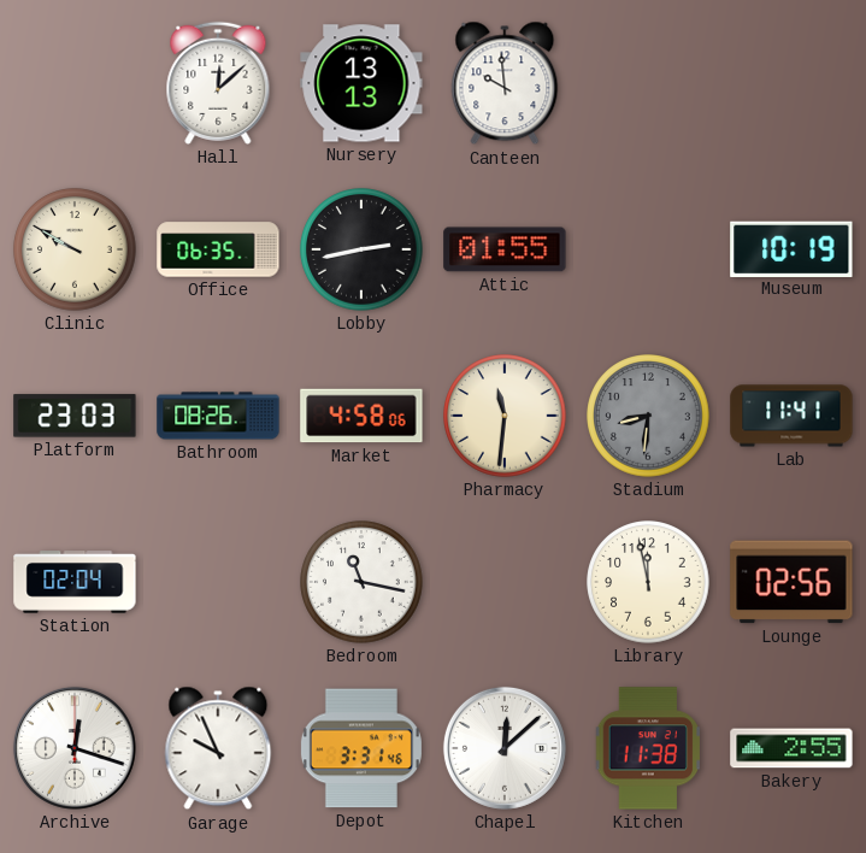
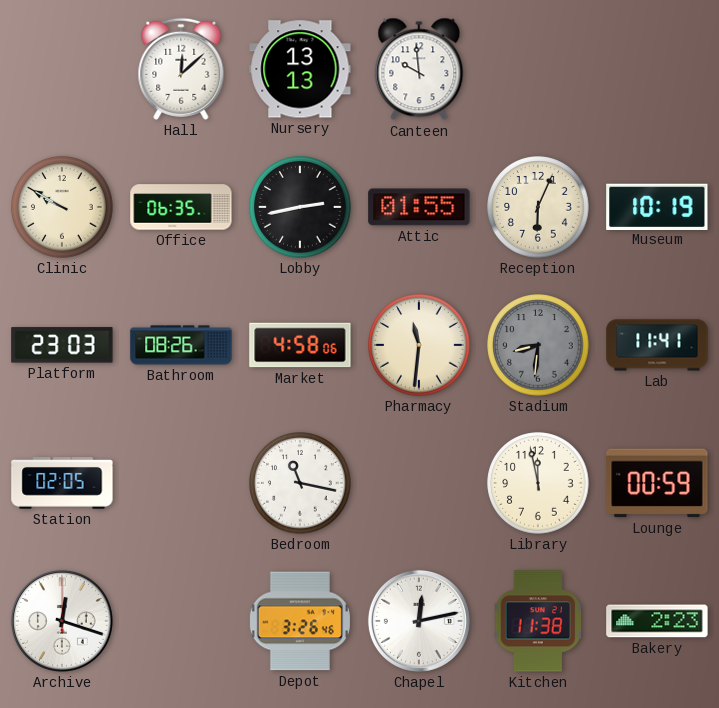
Reception: none -> 6:04
Station: 02:04 -> 02:05
Lounge: 02:56 -> 00:59
Garage: 9:56 -> none
Depot: 3:31 -> 3:26
Chapel: 12:08 -> 12:13
Bakery: 2:55 -> 2:23
